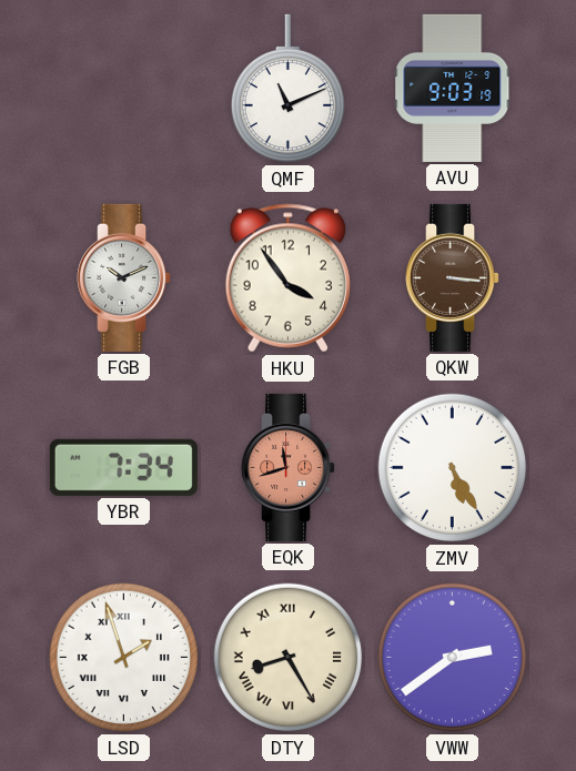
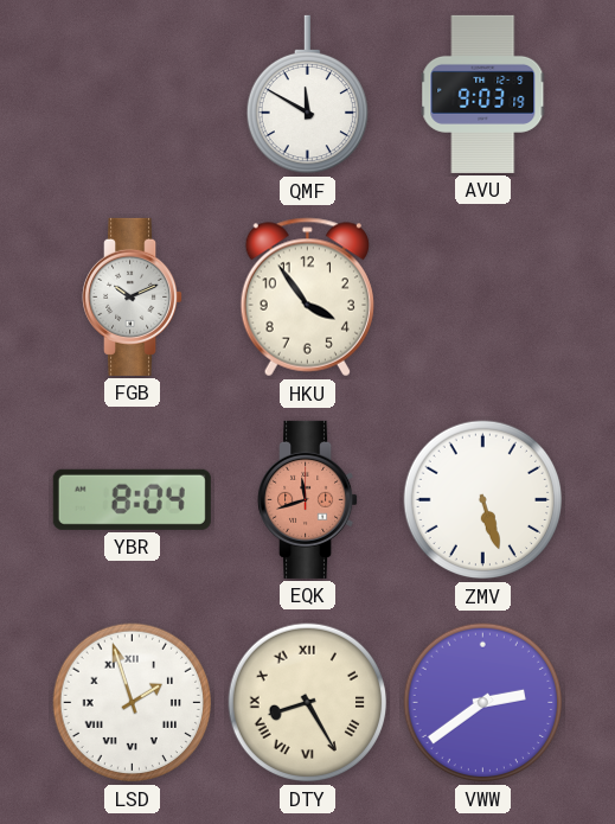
QMF: 11:11 -> 11:50
QKW: 3:16 -> none
YBR: 7:34 -> 8:04
ZMV: 5:25 -> 5:27
